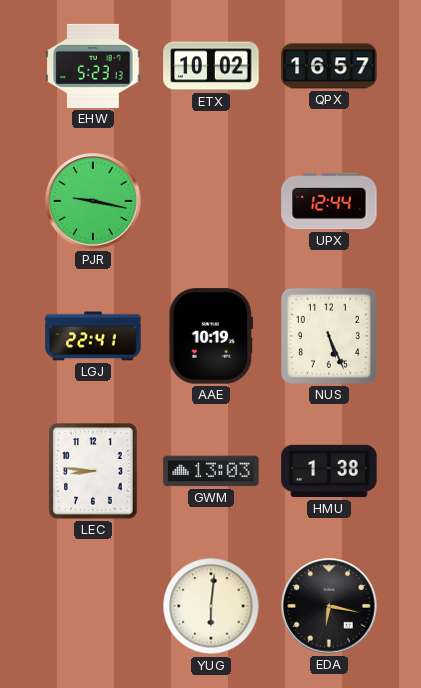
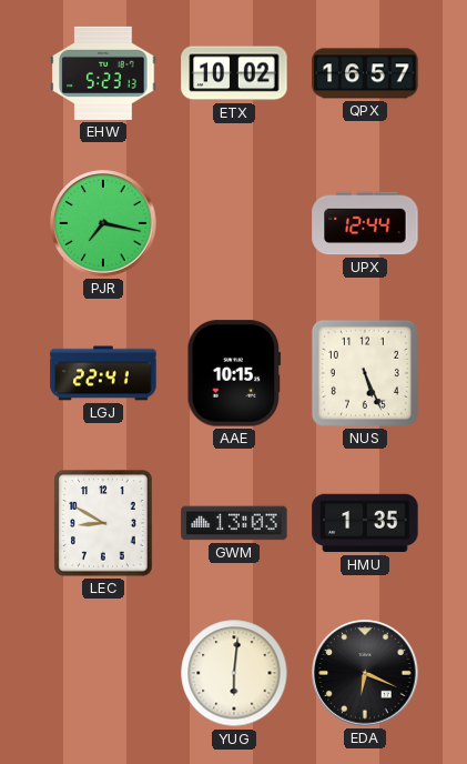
PJR: 9:17 -> 7:17
AAE: 10:19 -> 10:15
LEC: 8:46 -> 8:50
HMU: 1:38 -> 1:35
EDA: 6:17 -> 6:19
